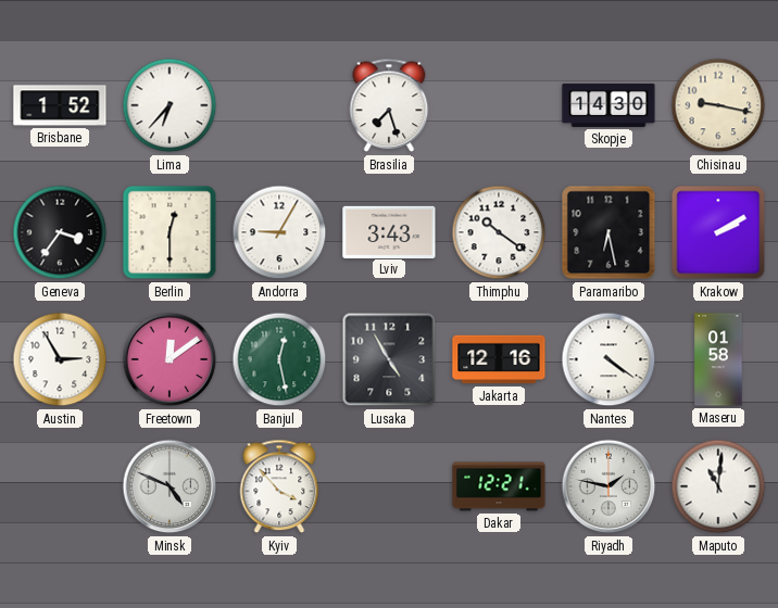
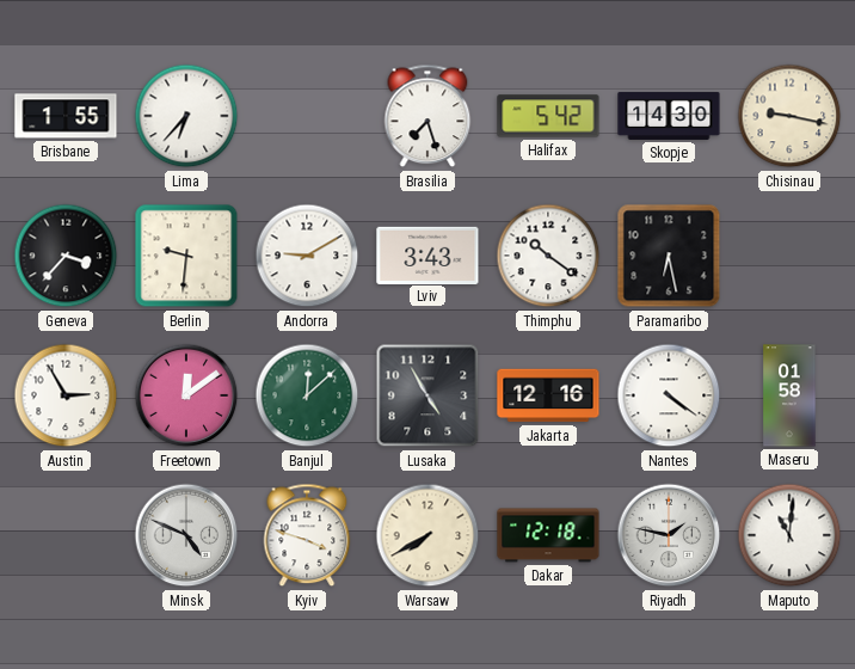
Brisbane: 1:52 -> 1:55
Halifax: none -> 5:42
Geneva: 3:36 -> 3:37
Berlin: 12:30 -> 9:31
Andorra: 9:05 -> 9:10
Krakow: 2:10 -> none
Banjul: 12:28 -> 12:08
Kyiv: 3:53 -> 3:48
Warsaw: none -> 7:40
Dakar: 12:21 -> 12:18
